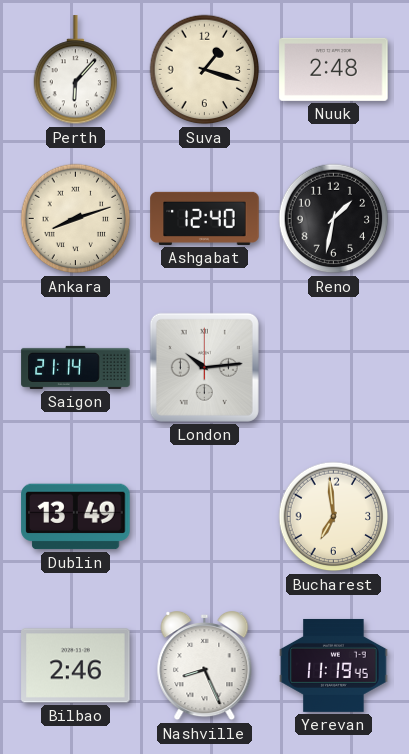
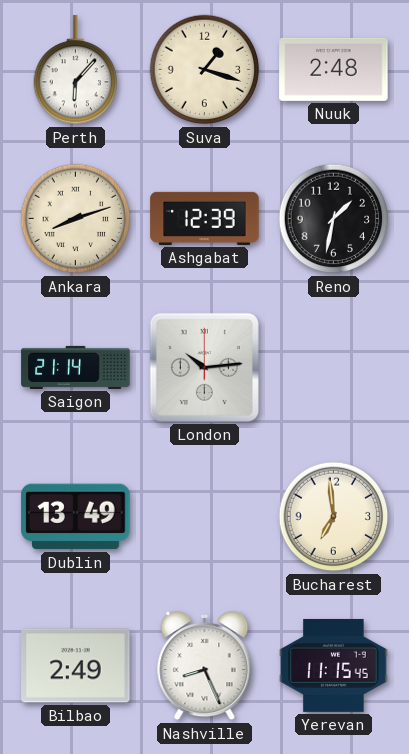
Ashgabat: 12:40 -> 12:39
Bilbao: 2:46 -> 2:49
Yerevan: 11:19 -> 11:15
